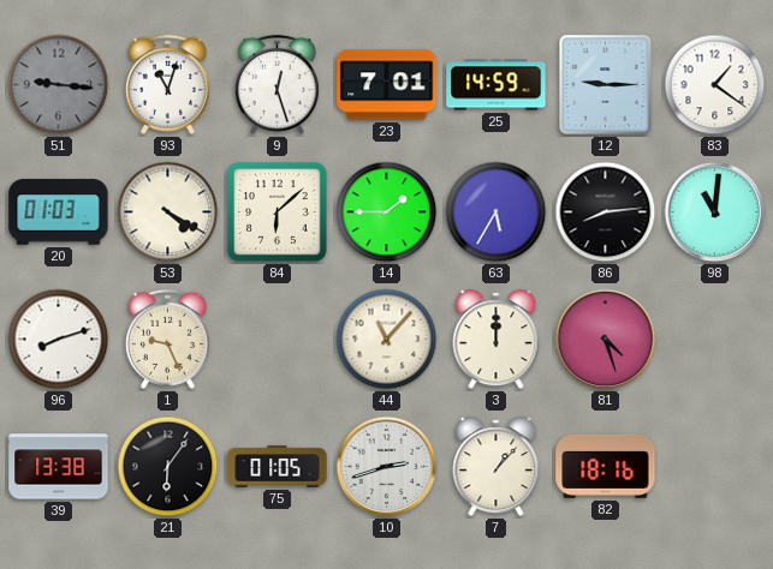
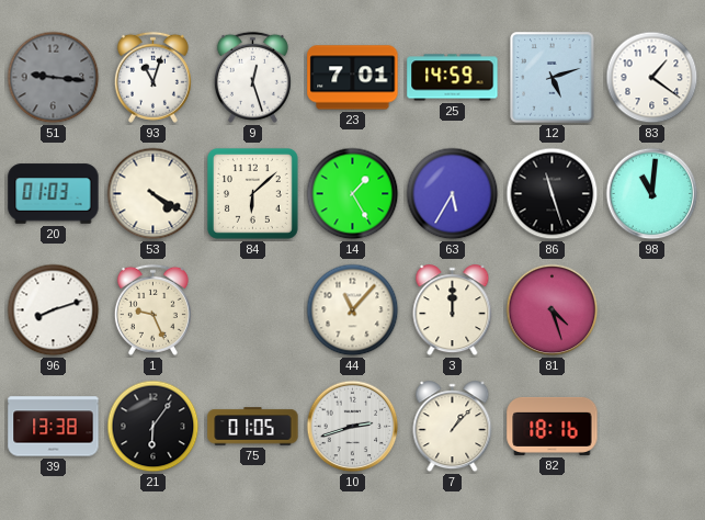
12: 9:15 -> 5:12
14: 1:45 -> 1:25
86: 8:14 -> 11:27
